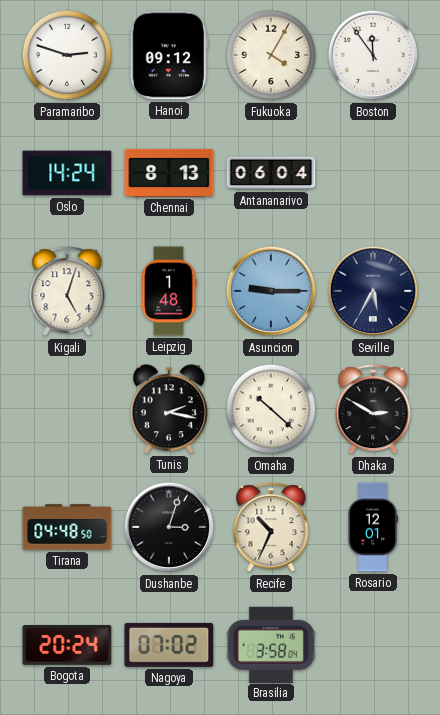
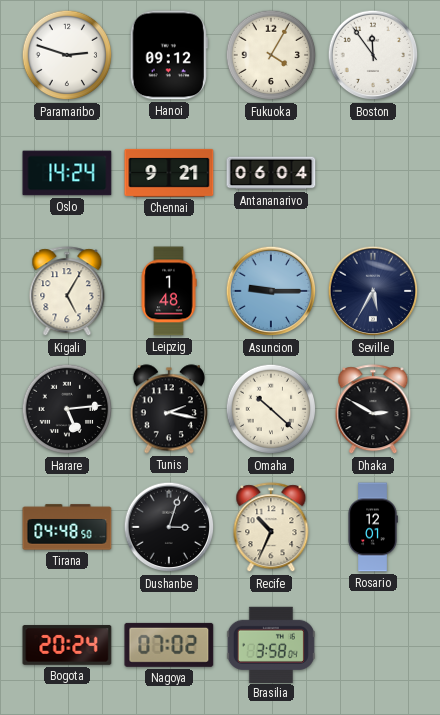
Chennai: 8:13 -> 9:21
Kigali: 5:03 -> 5:05
Harare: none -> 5:14
